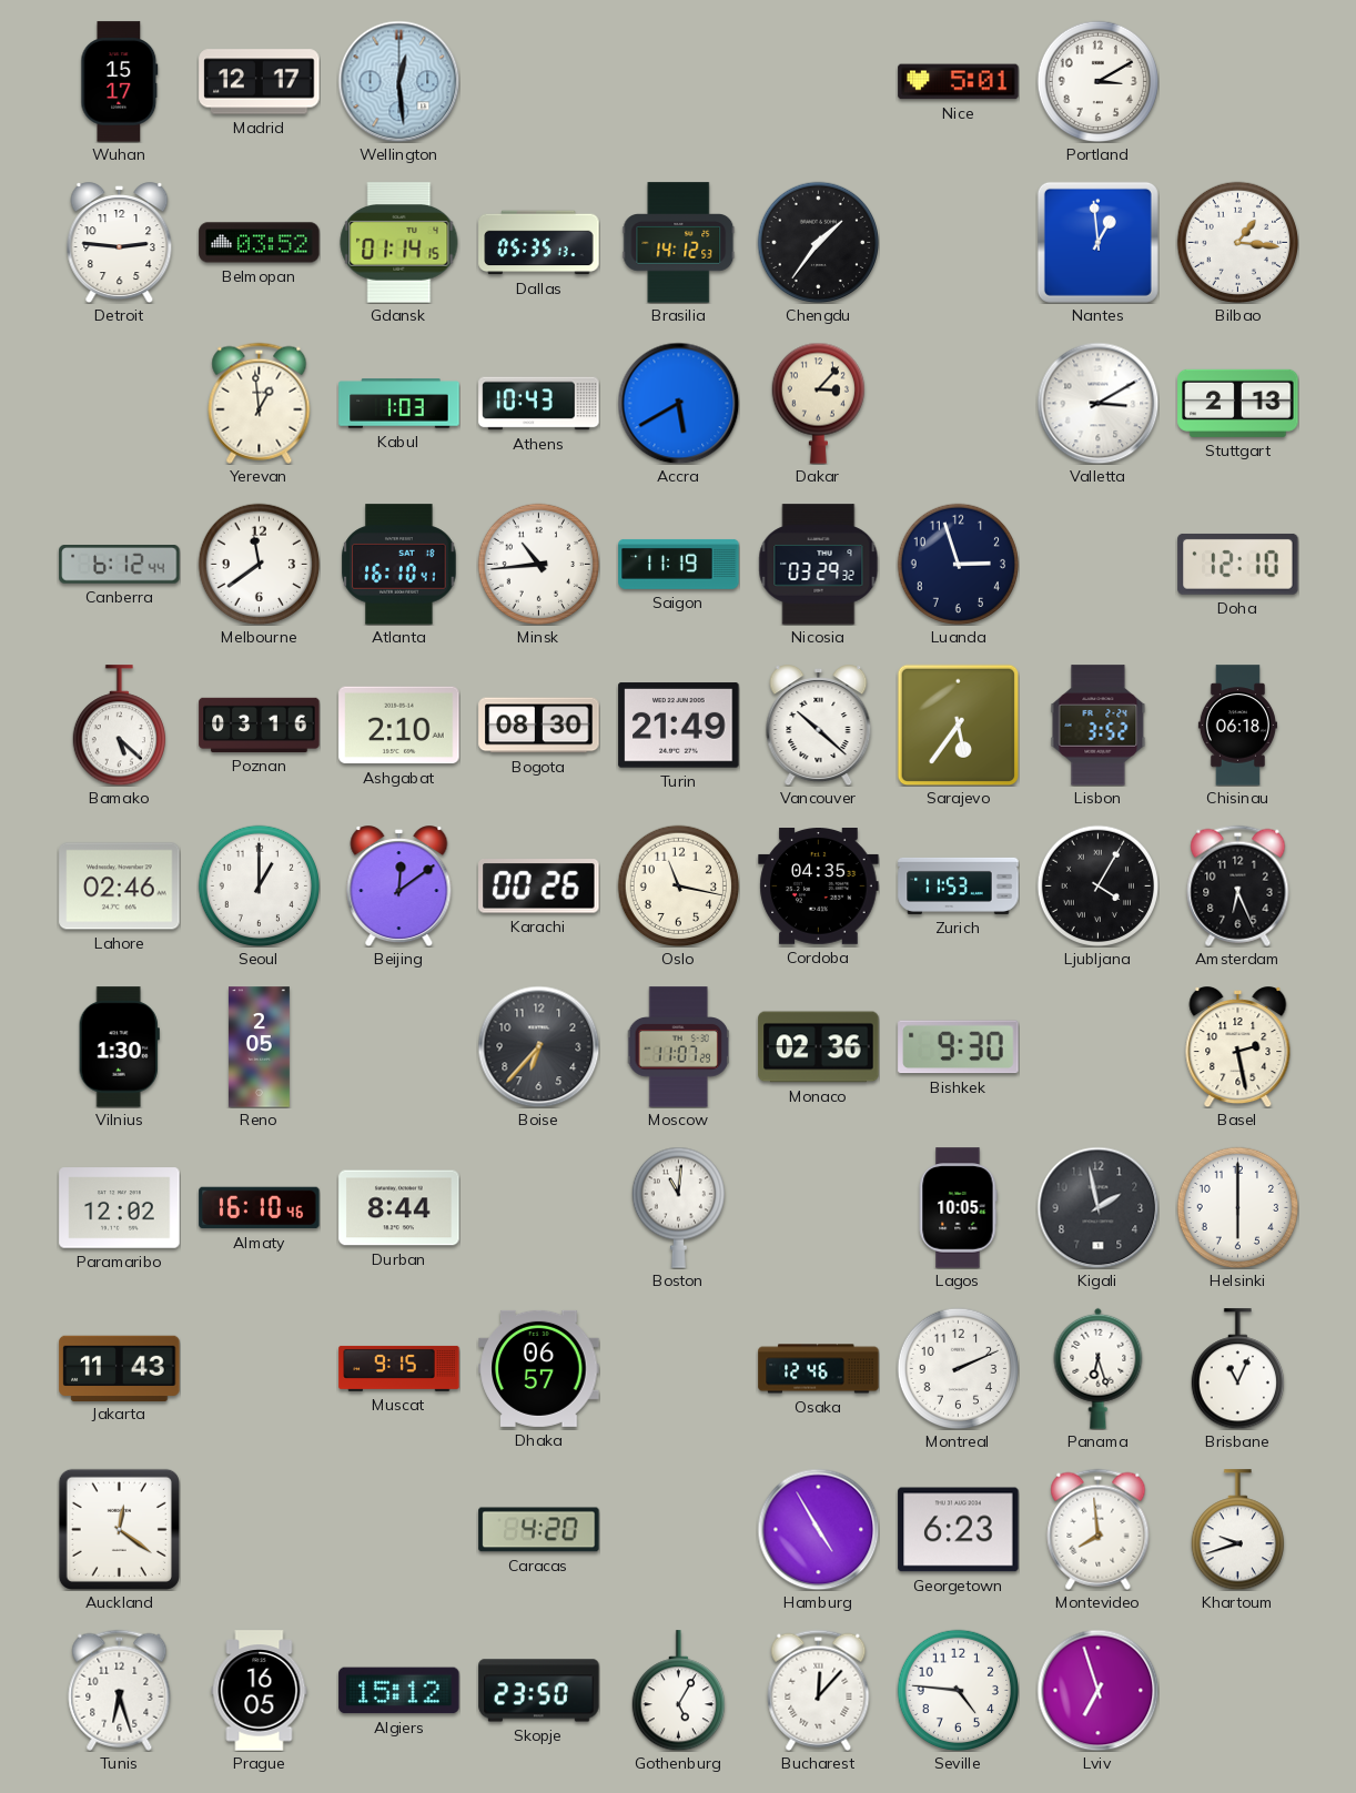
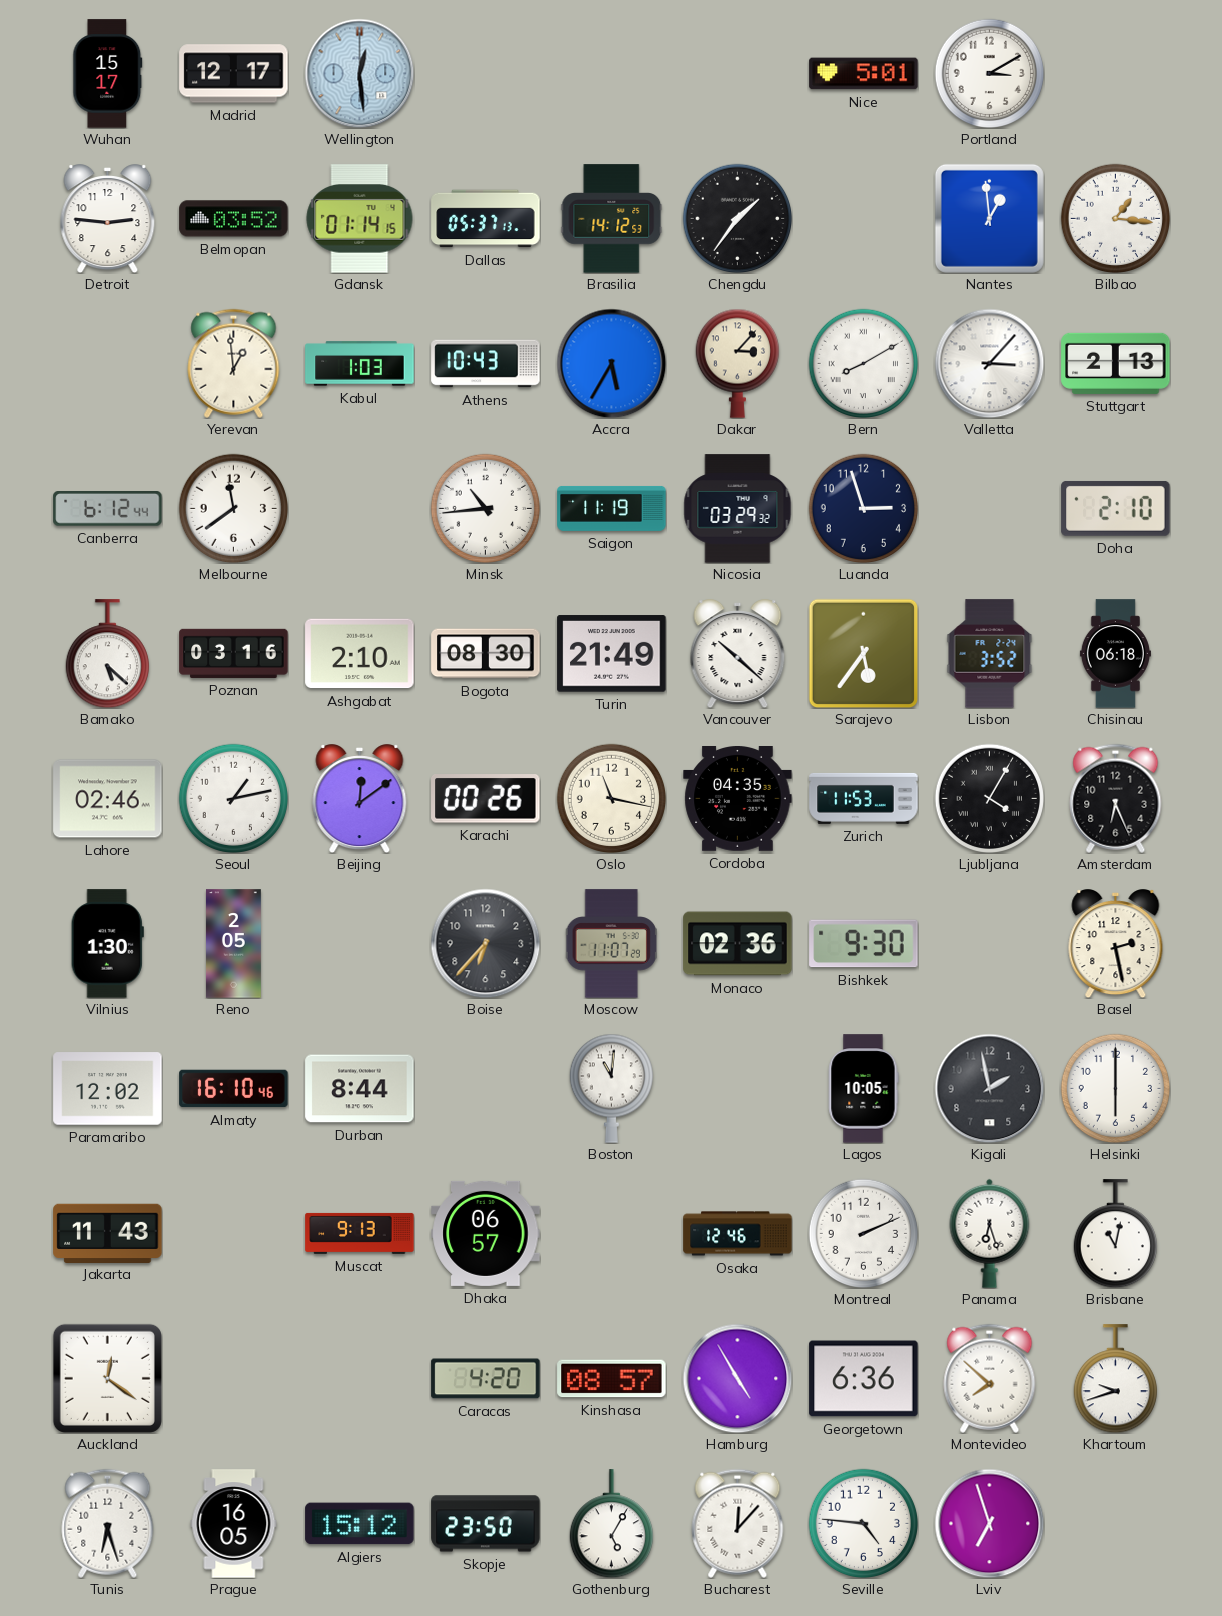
Dallas: 05:35 -> 05:37
Accra: 5:40 -> 5:35
Bern: none -> 8:10
Valletta: 3:10 -> 3:07
Atlanta: 16:10 -> none
Doha: 12:10 -> 2:10
Seoul: 1:00 -> 1:13
Muscat: 9:15 -> 9:13
Brisbane: 11:04 -> 11:02
Kinshasa: none -> 08:57
Georgetown: 6:23 -> 6:36
Montevideo: 7:59 -> 7:52
